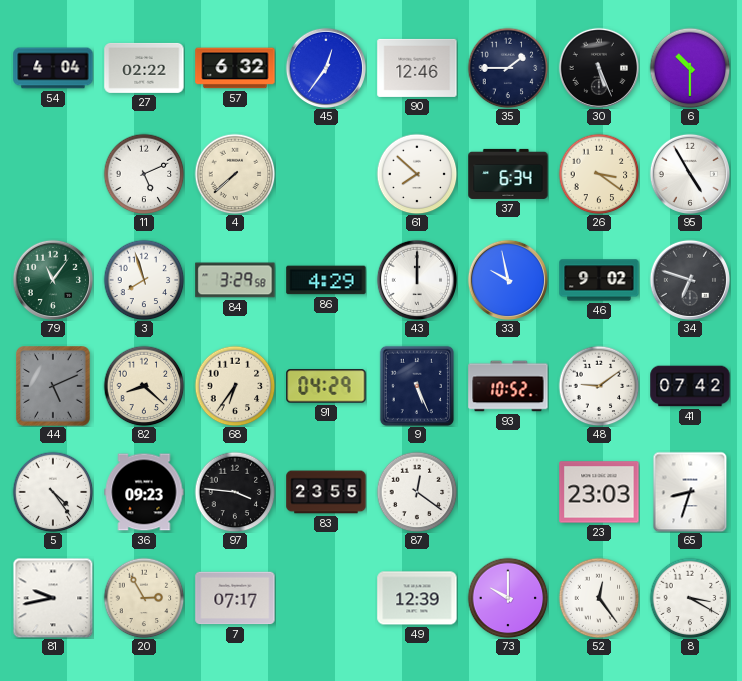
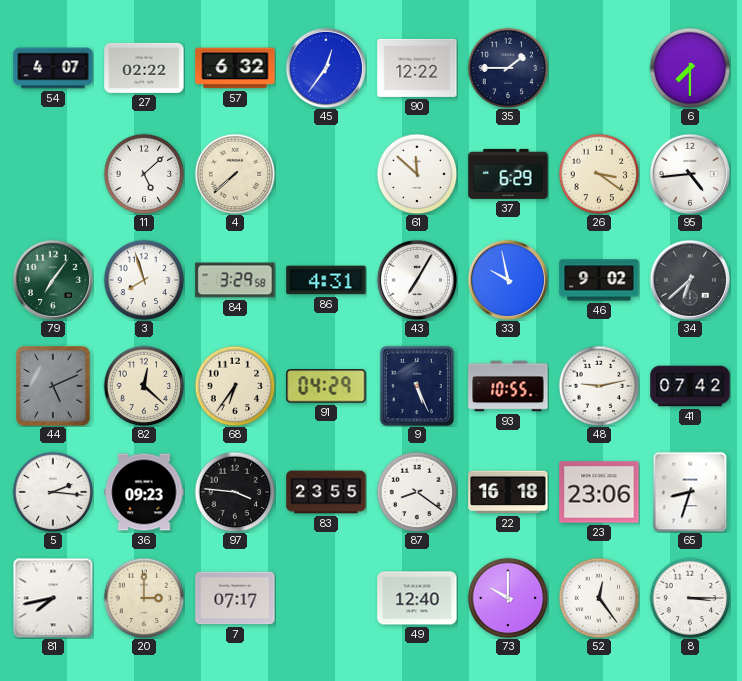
54: 4:04 -> 4:07
90: 12:46 -> 12:22
30: 5:26 -> none
6: 10:30 -> 7:30
11: 5:11 -> 5:08
61: 7:52 -> 11:52
37: 6:34 -> 6:29
95: 4:55 -> 4:44
79: 11:06 -> 7:06
86: 4:29 -> 4:31
43: 12:00 -> 7:05
34: 6:48 -> 6:38
82: 8:22 -> 12:22
93: 10:52 -> 10:55
48: 9:09 -> 9:13
5: 4:24 -> 2:16
87: 12:21 -> 8:21
22: none -> 16:18
23: 23:03 -> 23:06
81: 9:43 -> 7:43
20: 2:55 -> 3:00
49: 12:39 -> 12:40
8: 3:20 -> 3:15
